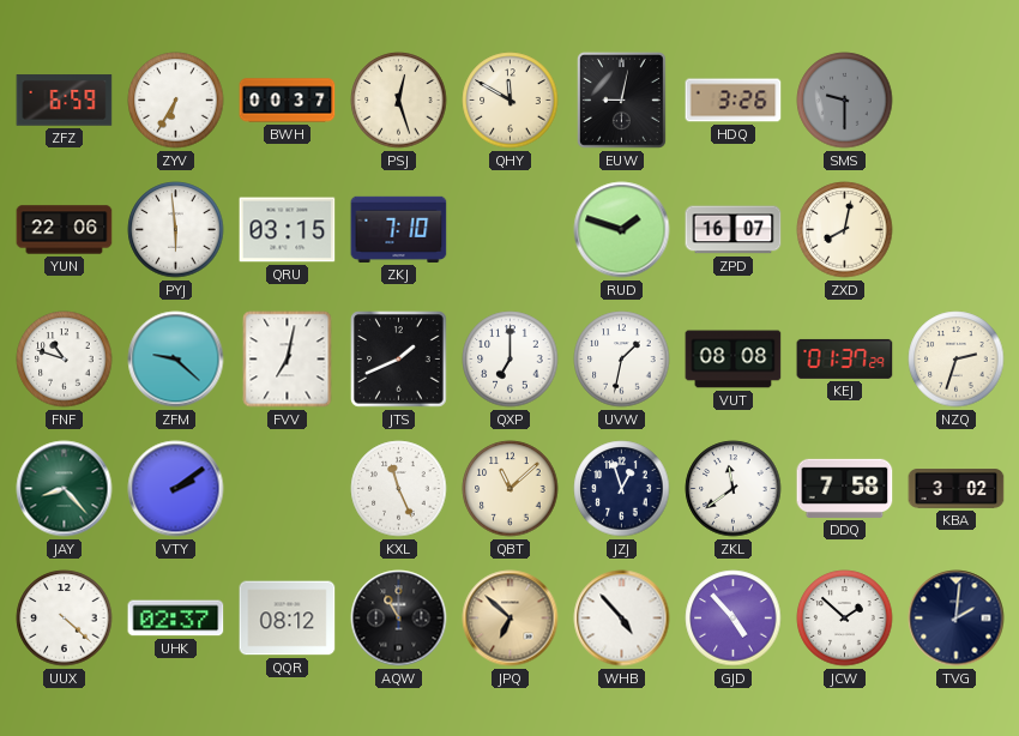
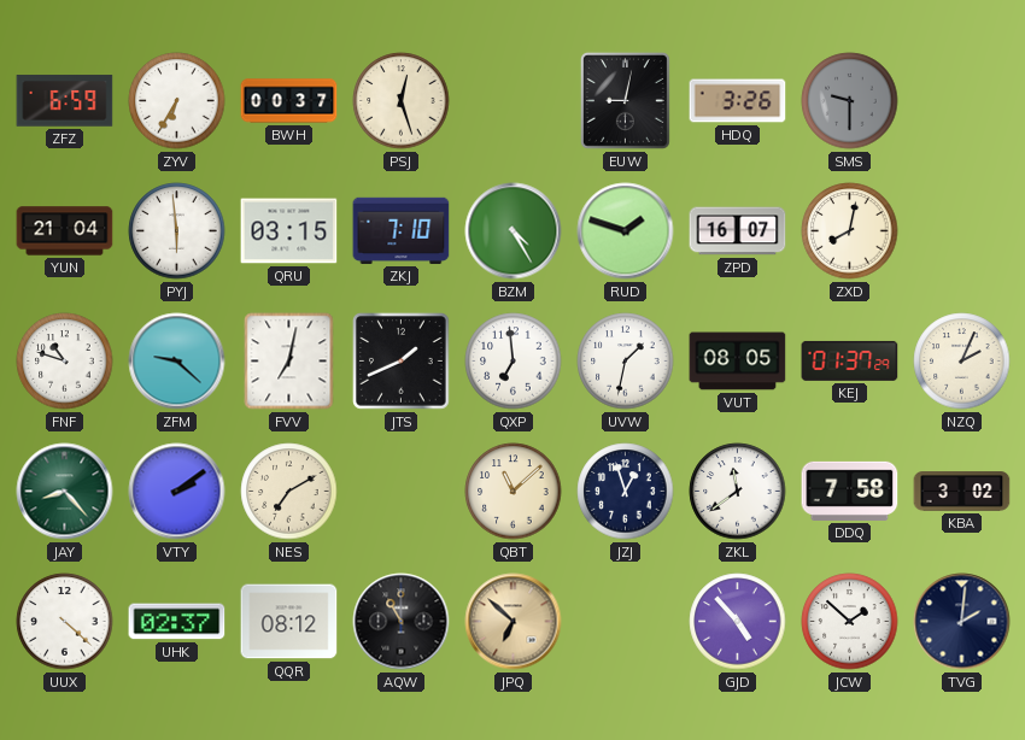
QHY: 11:50 -> none
YUN: 22:06 -> 21:04
BZM: none -> 4:25
QXP: 7:00 -> 6:59
VUT: 08:08 -> 08:05
NZQ: 2:33 -> 2:04
NES: none -> 7:10
KXL: 11:26 -> none
WHB: 4:53 -> none
